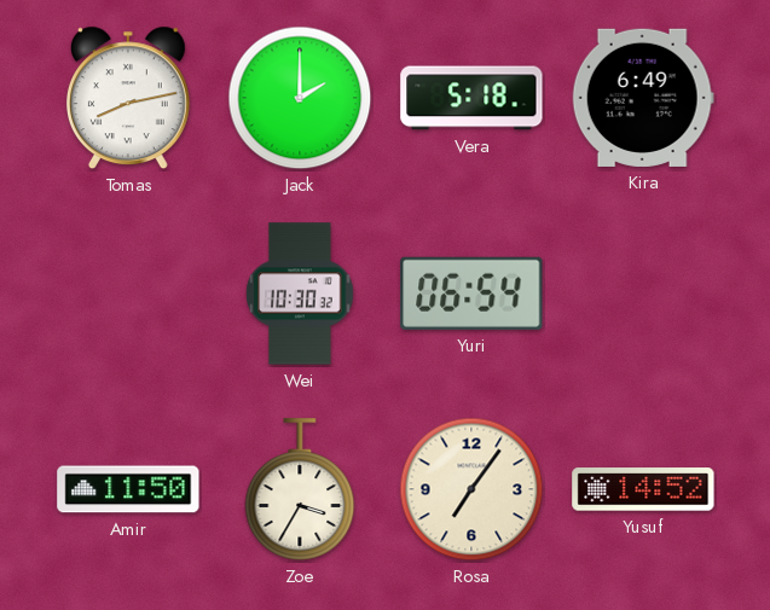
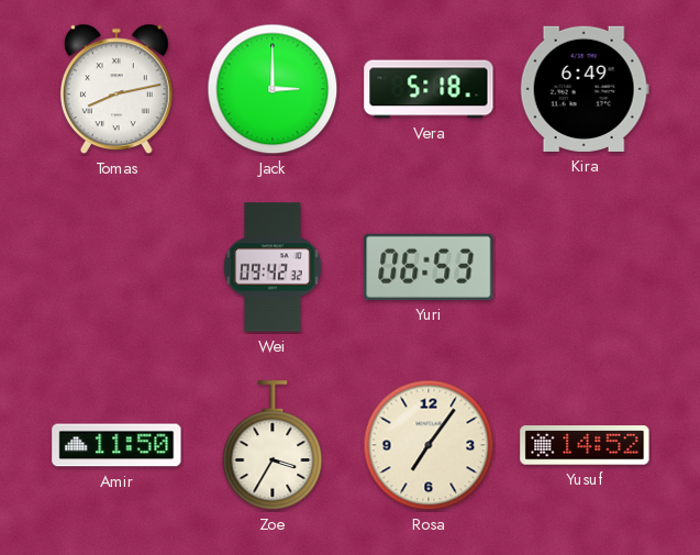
Jack: 2:00 -> 3:00
Wei: 10:30 -> 09:42
Yuri: 06:54 -> 06:53
